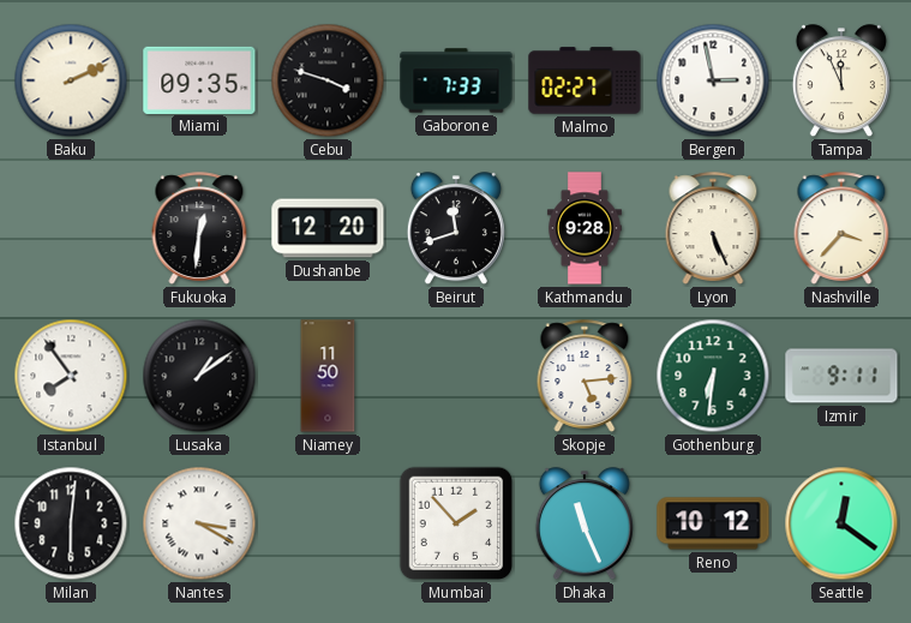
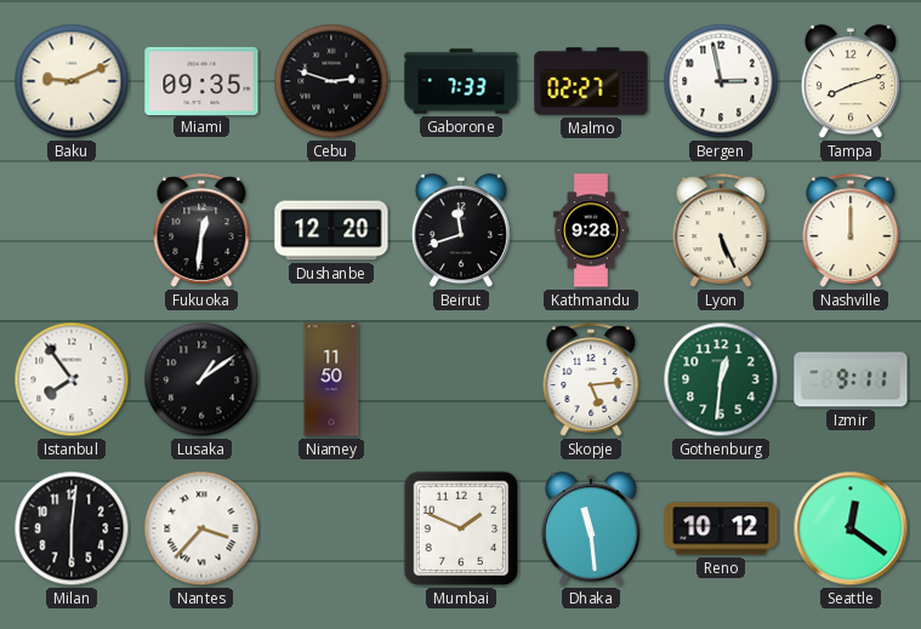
Baku: 2:11 -> 9:11
Cebu: 3:48 -> 2:48
Tampa: 11:56 -> 8:12
Nashville: 3:37 -> 12:00
Gothenburg: 6:31 -> 12:31
Nantes: 3:20 -> 3:37
Mumbai: 1:53 -> 1:49
Dhaka: 11:26 -> 11:29
